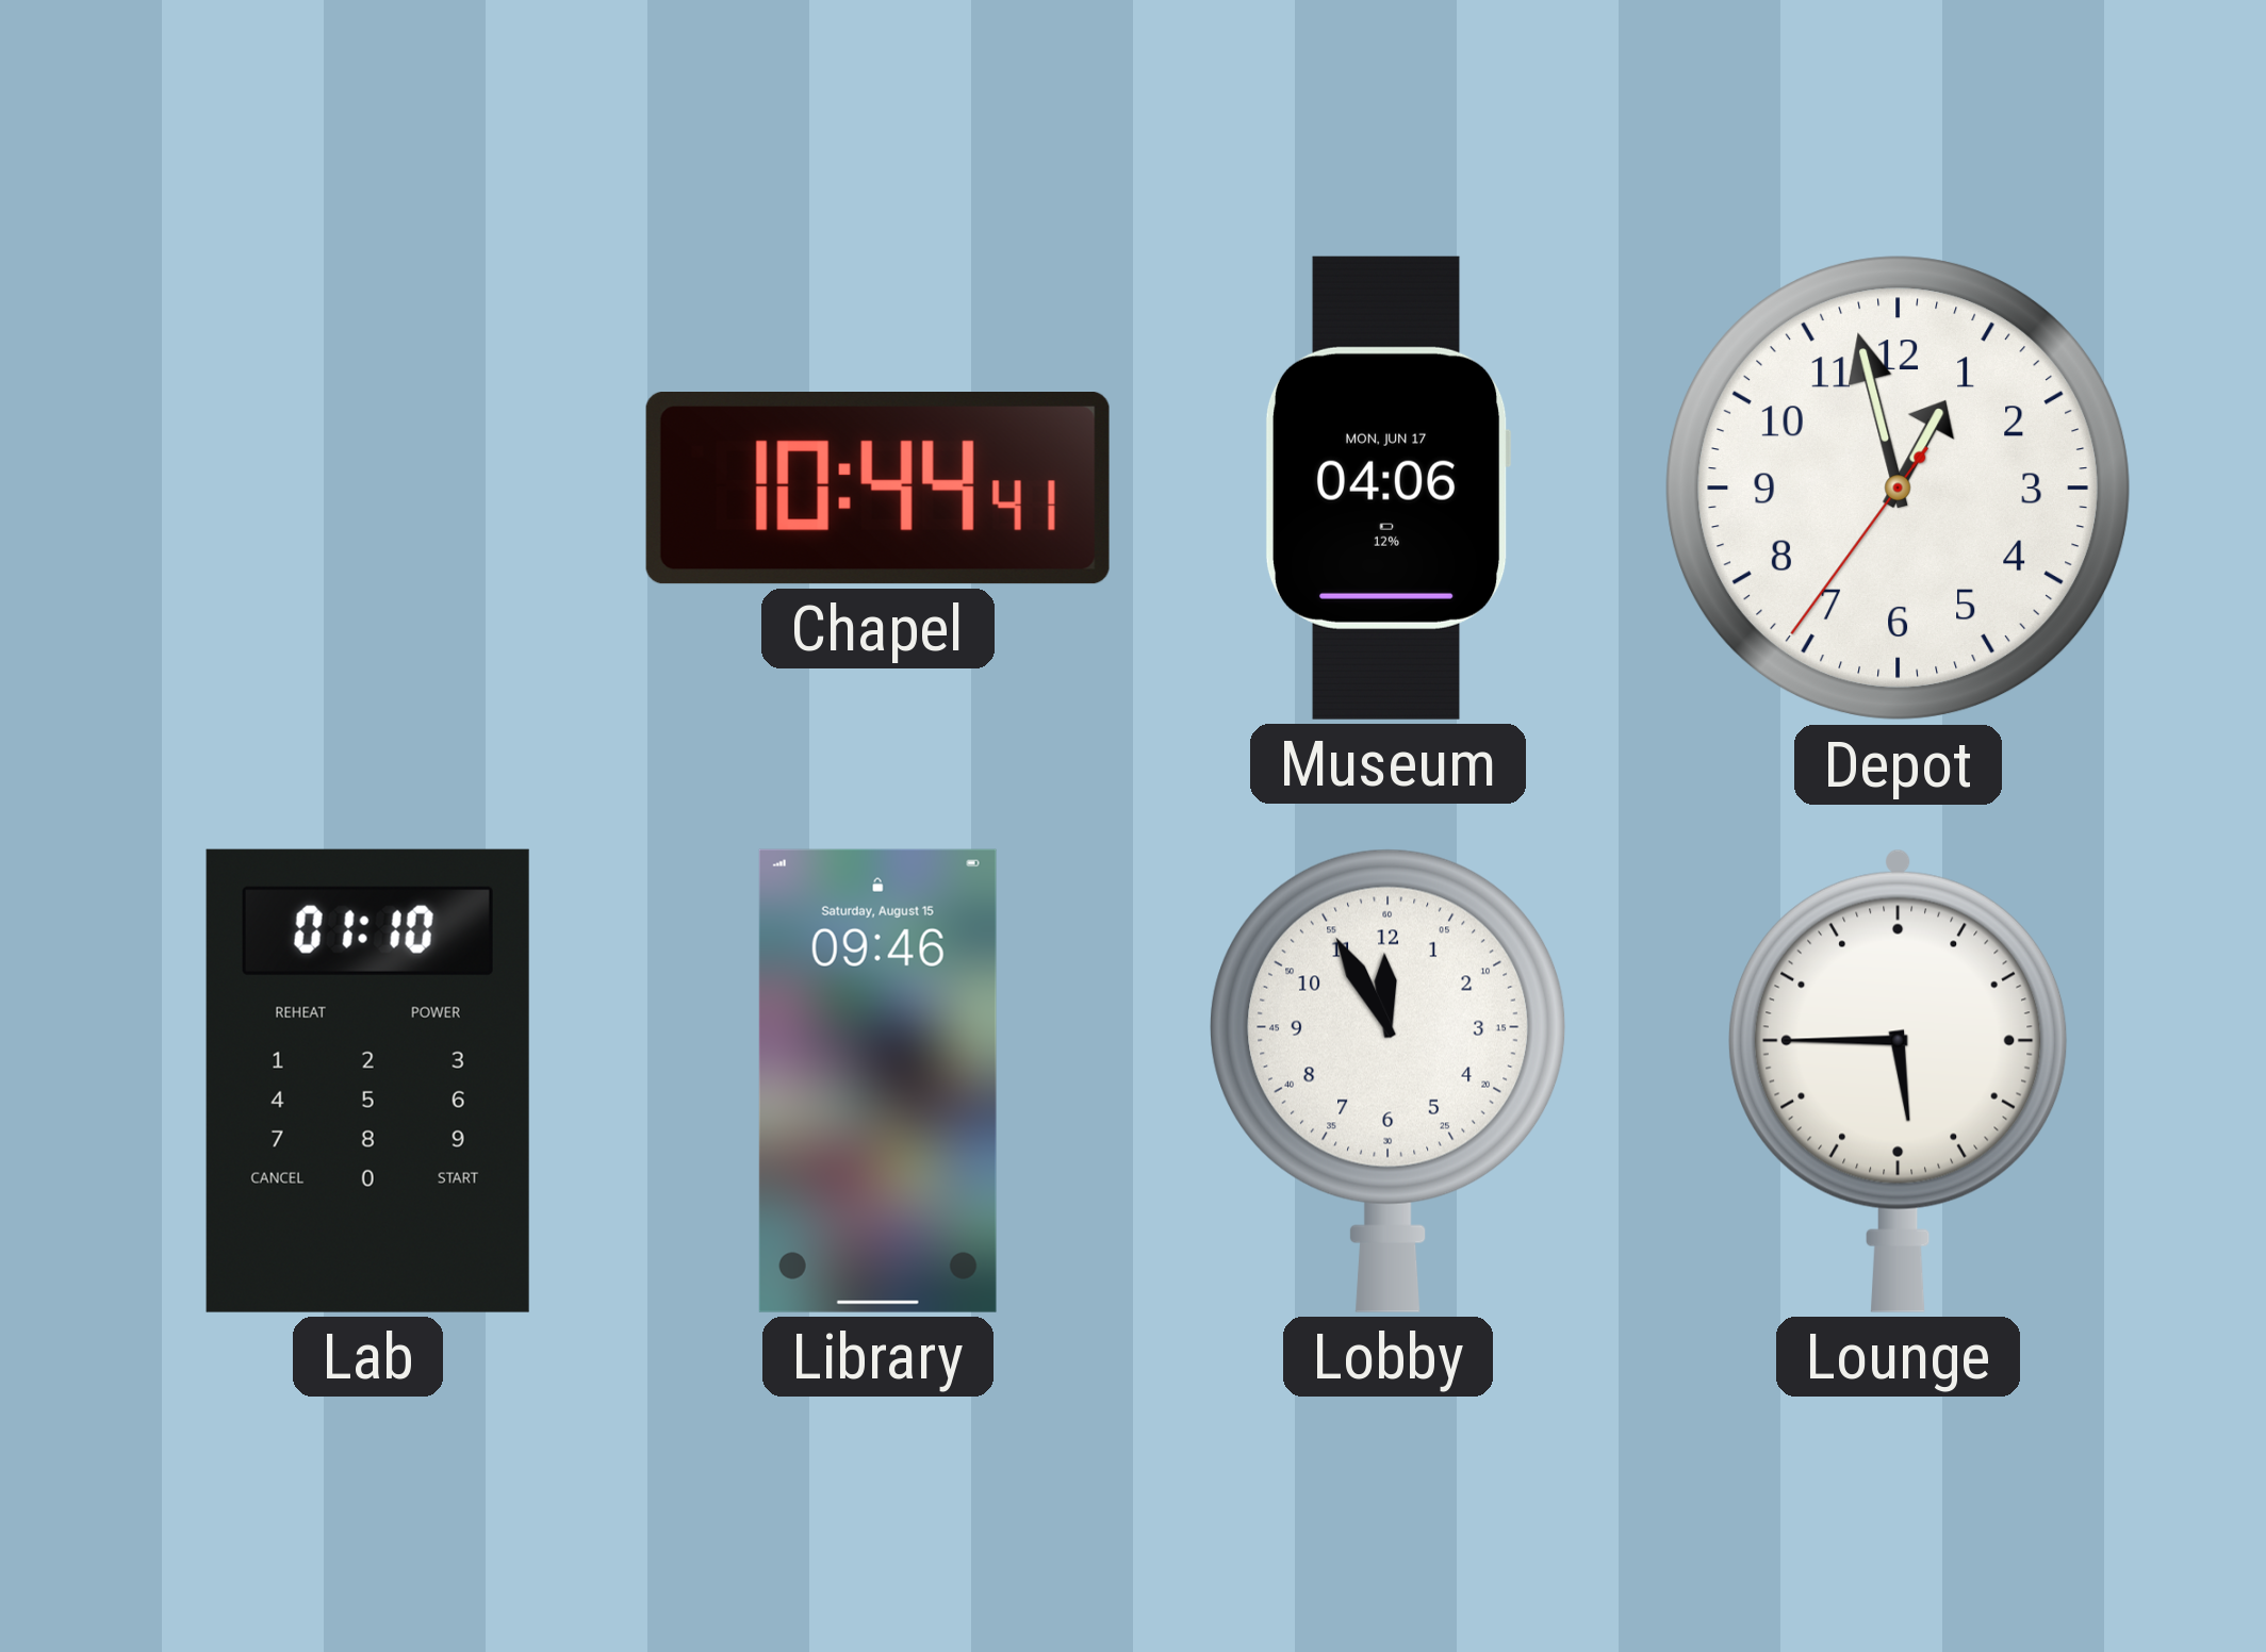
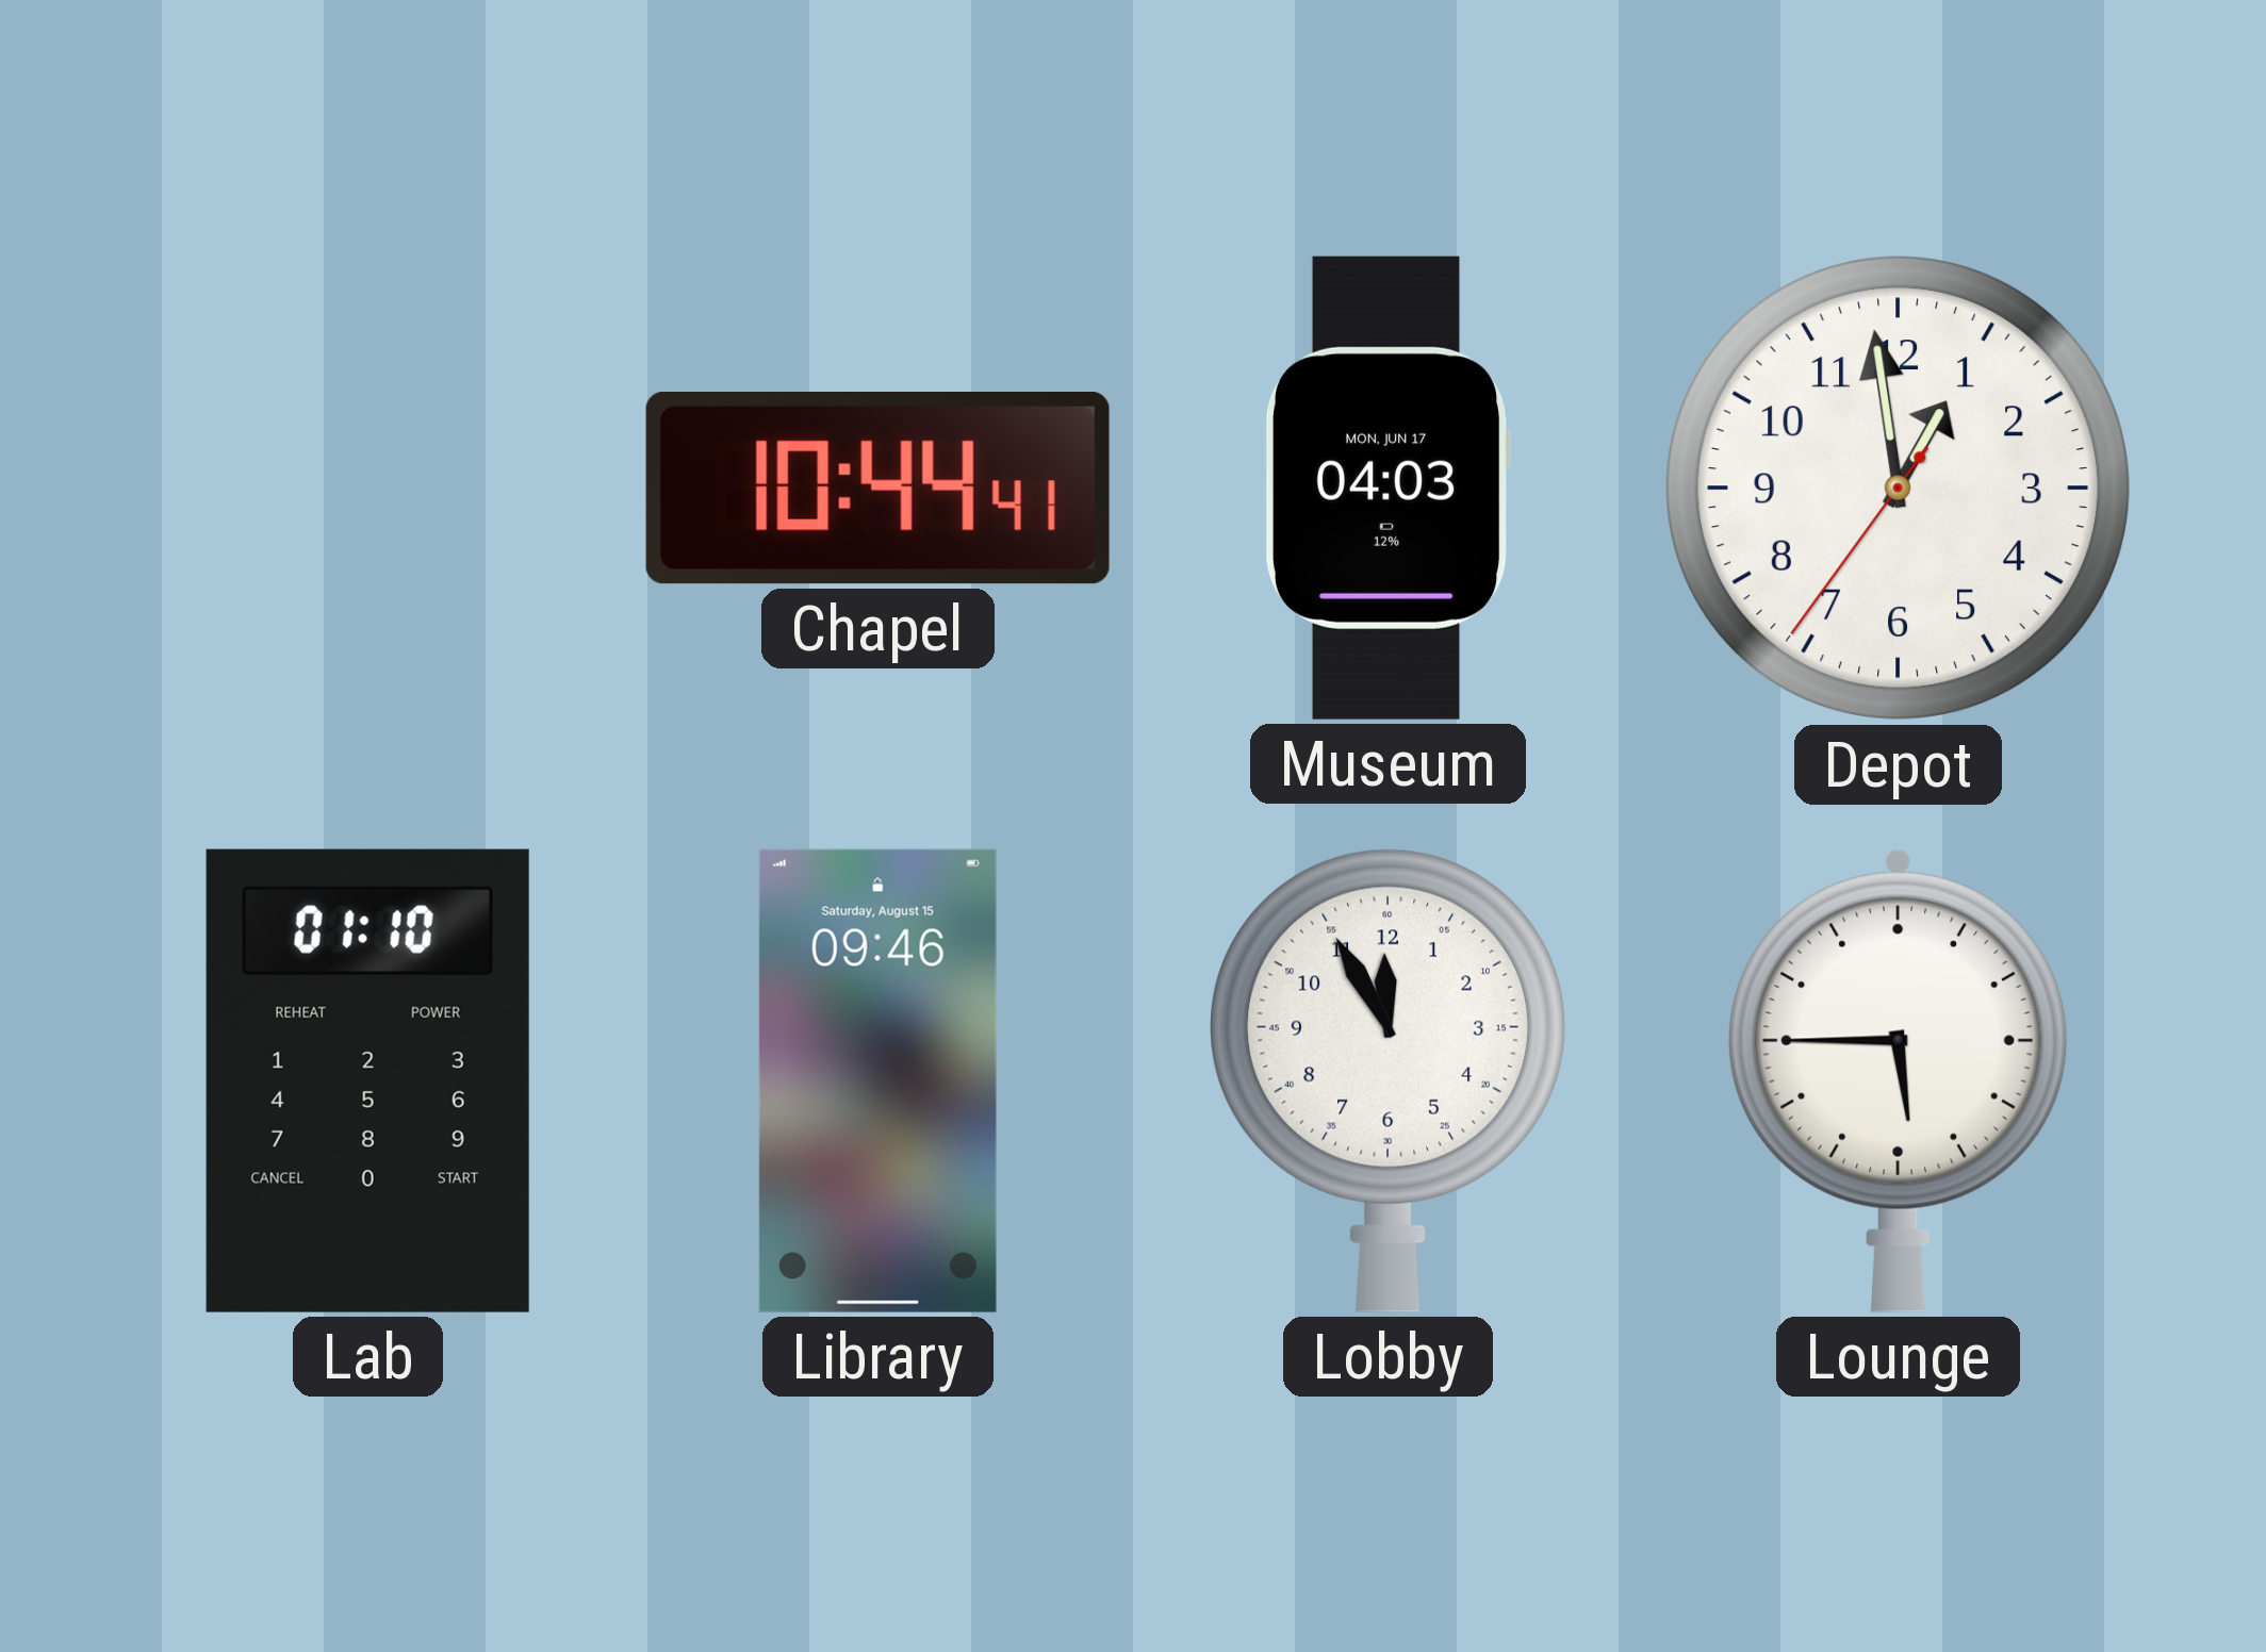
Museum: 04:06 -> 04:03
Depot: 12:57 -> 12:58
